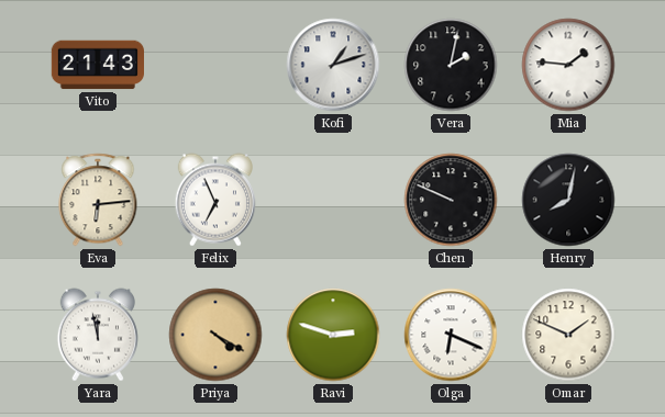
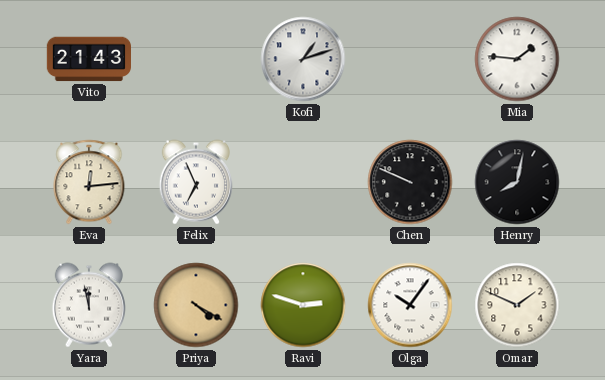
Vera: 2:02 -> none
Eva: 6:14 -> 12:14
Olga: 6:19 -> 10:06
